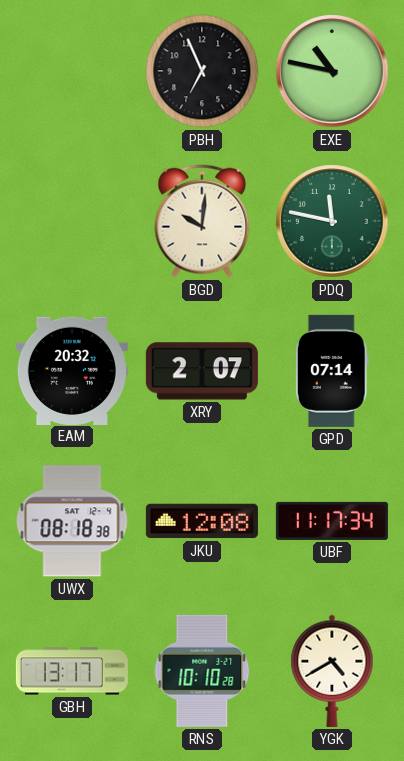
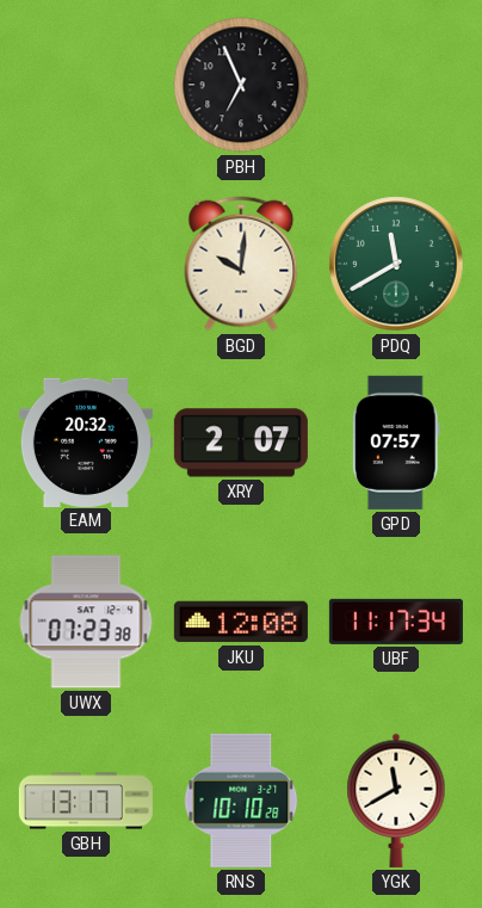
EXE: 10:47 -> none
PDQ: 11:47 -> 11:40
GPD: 07:14 -> 07:57
UWX: 08:18 -> 07:23
YGK: 4:40 -> 11:40
